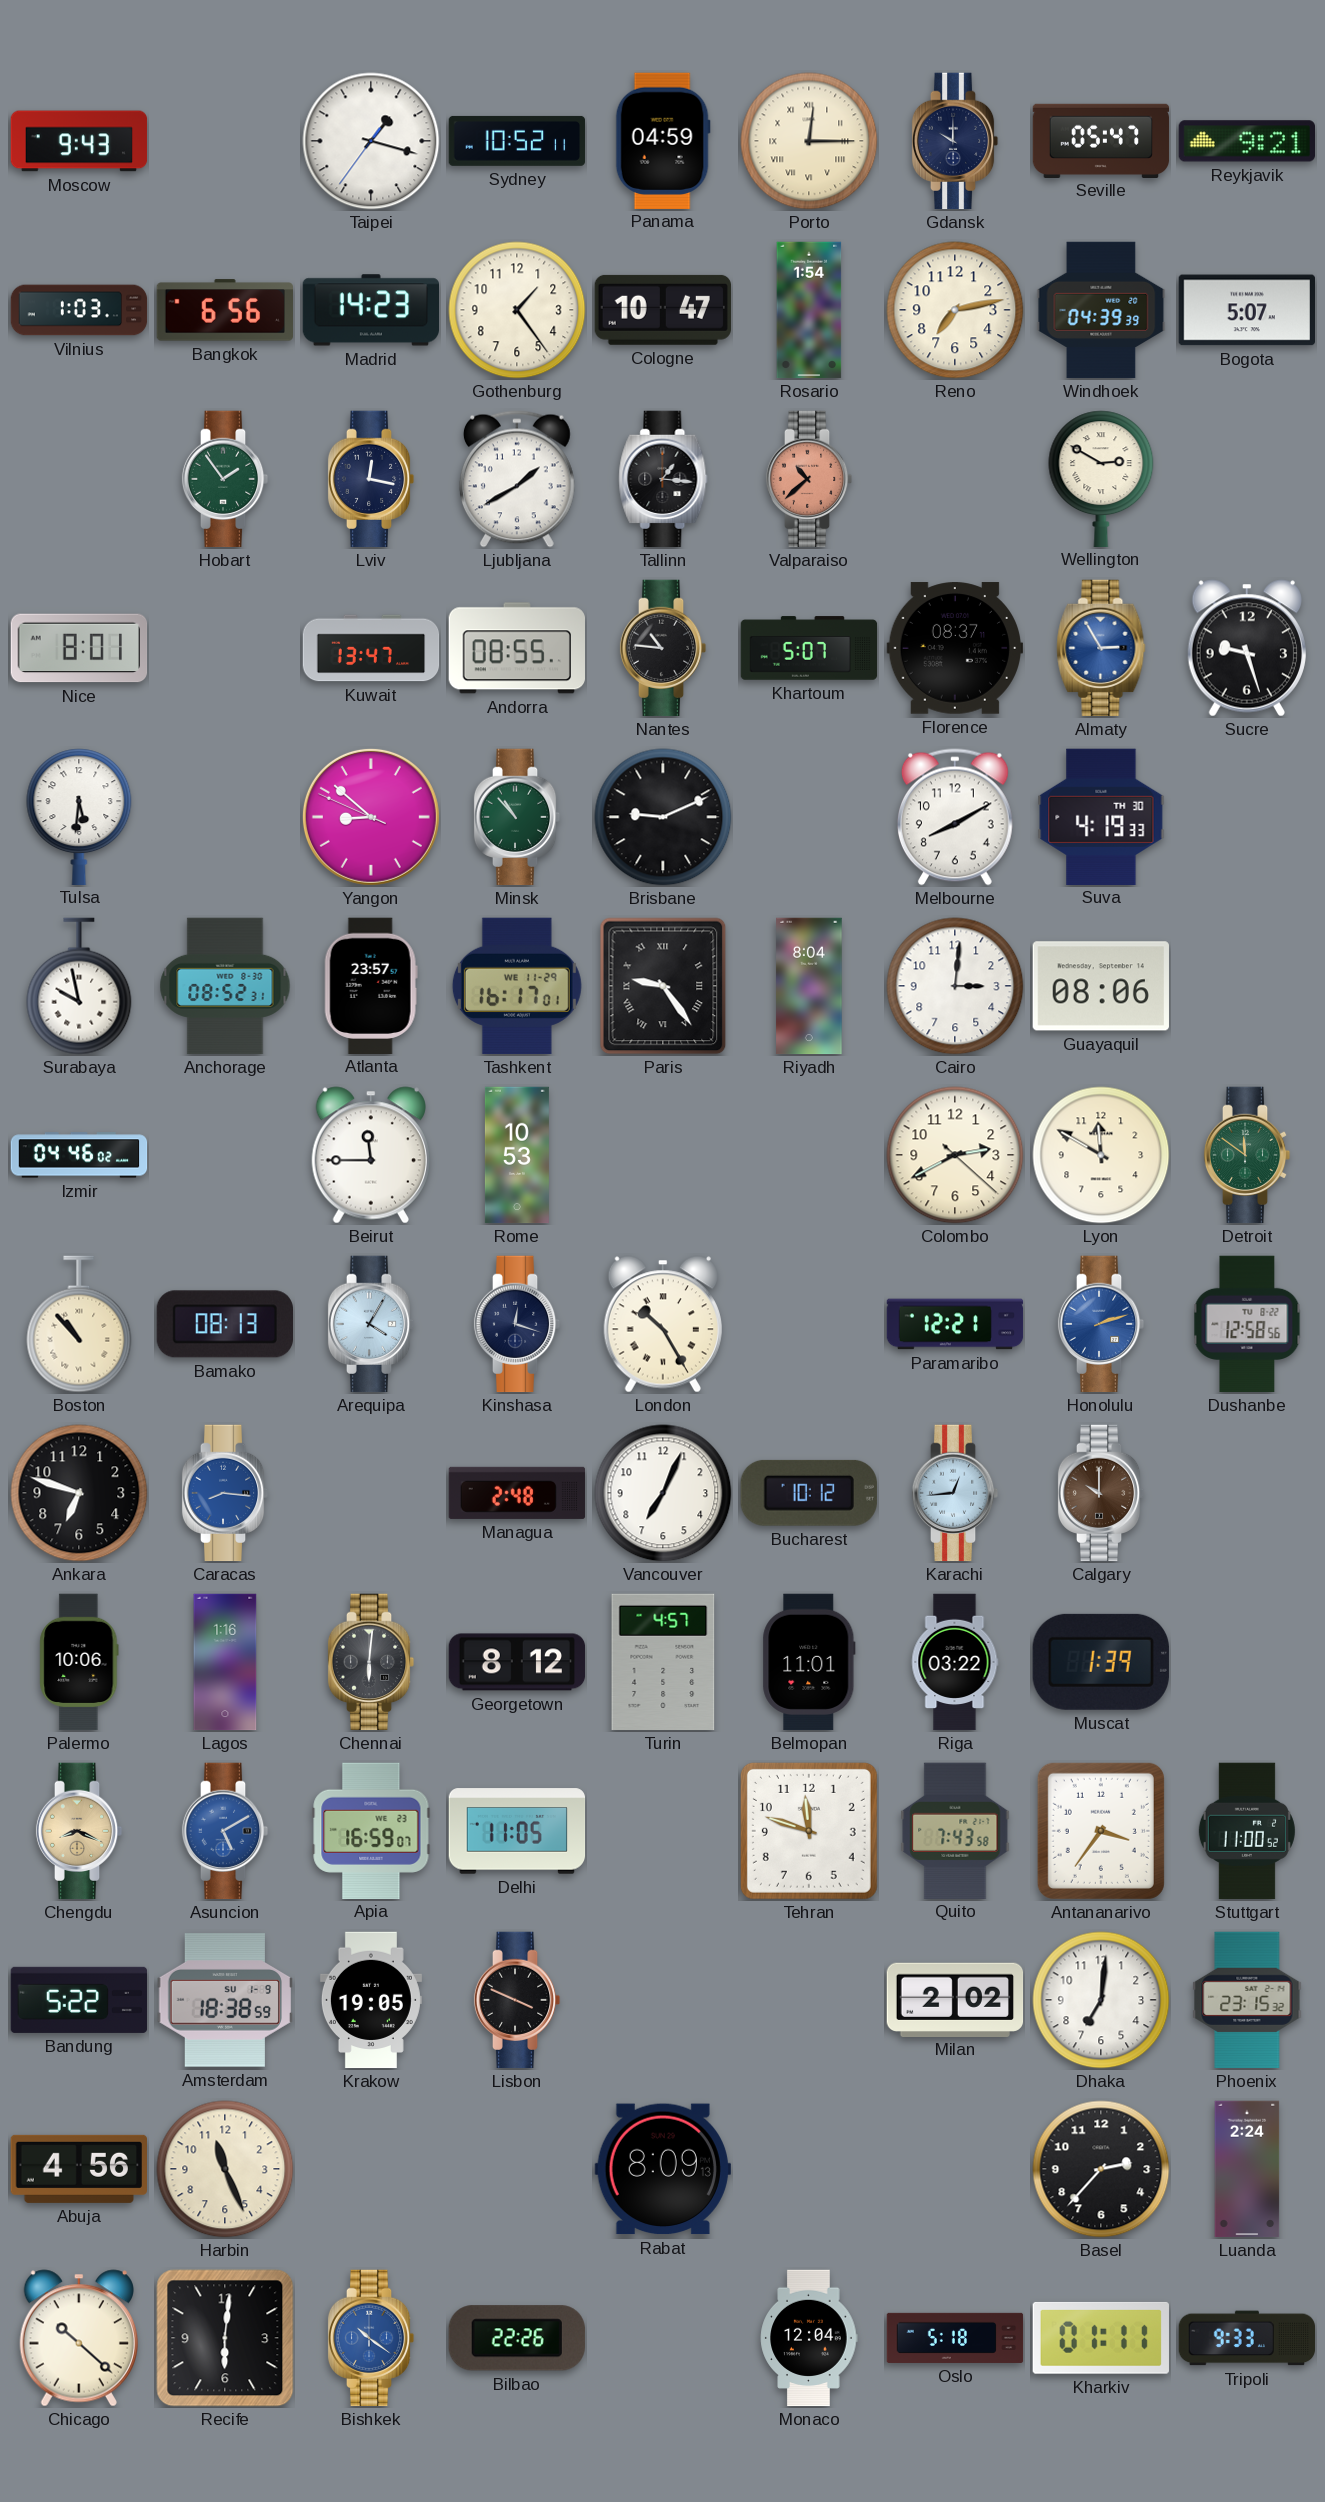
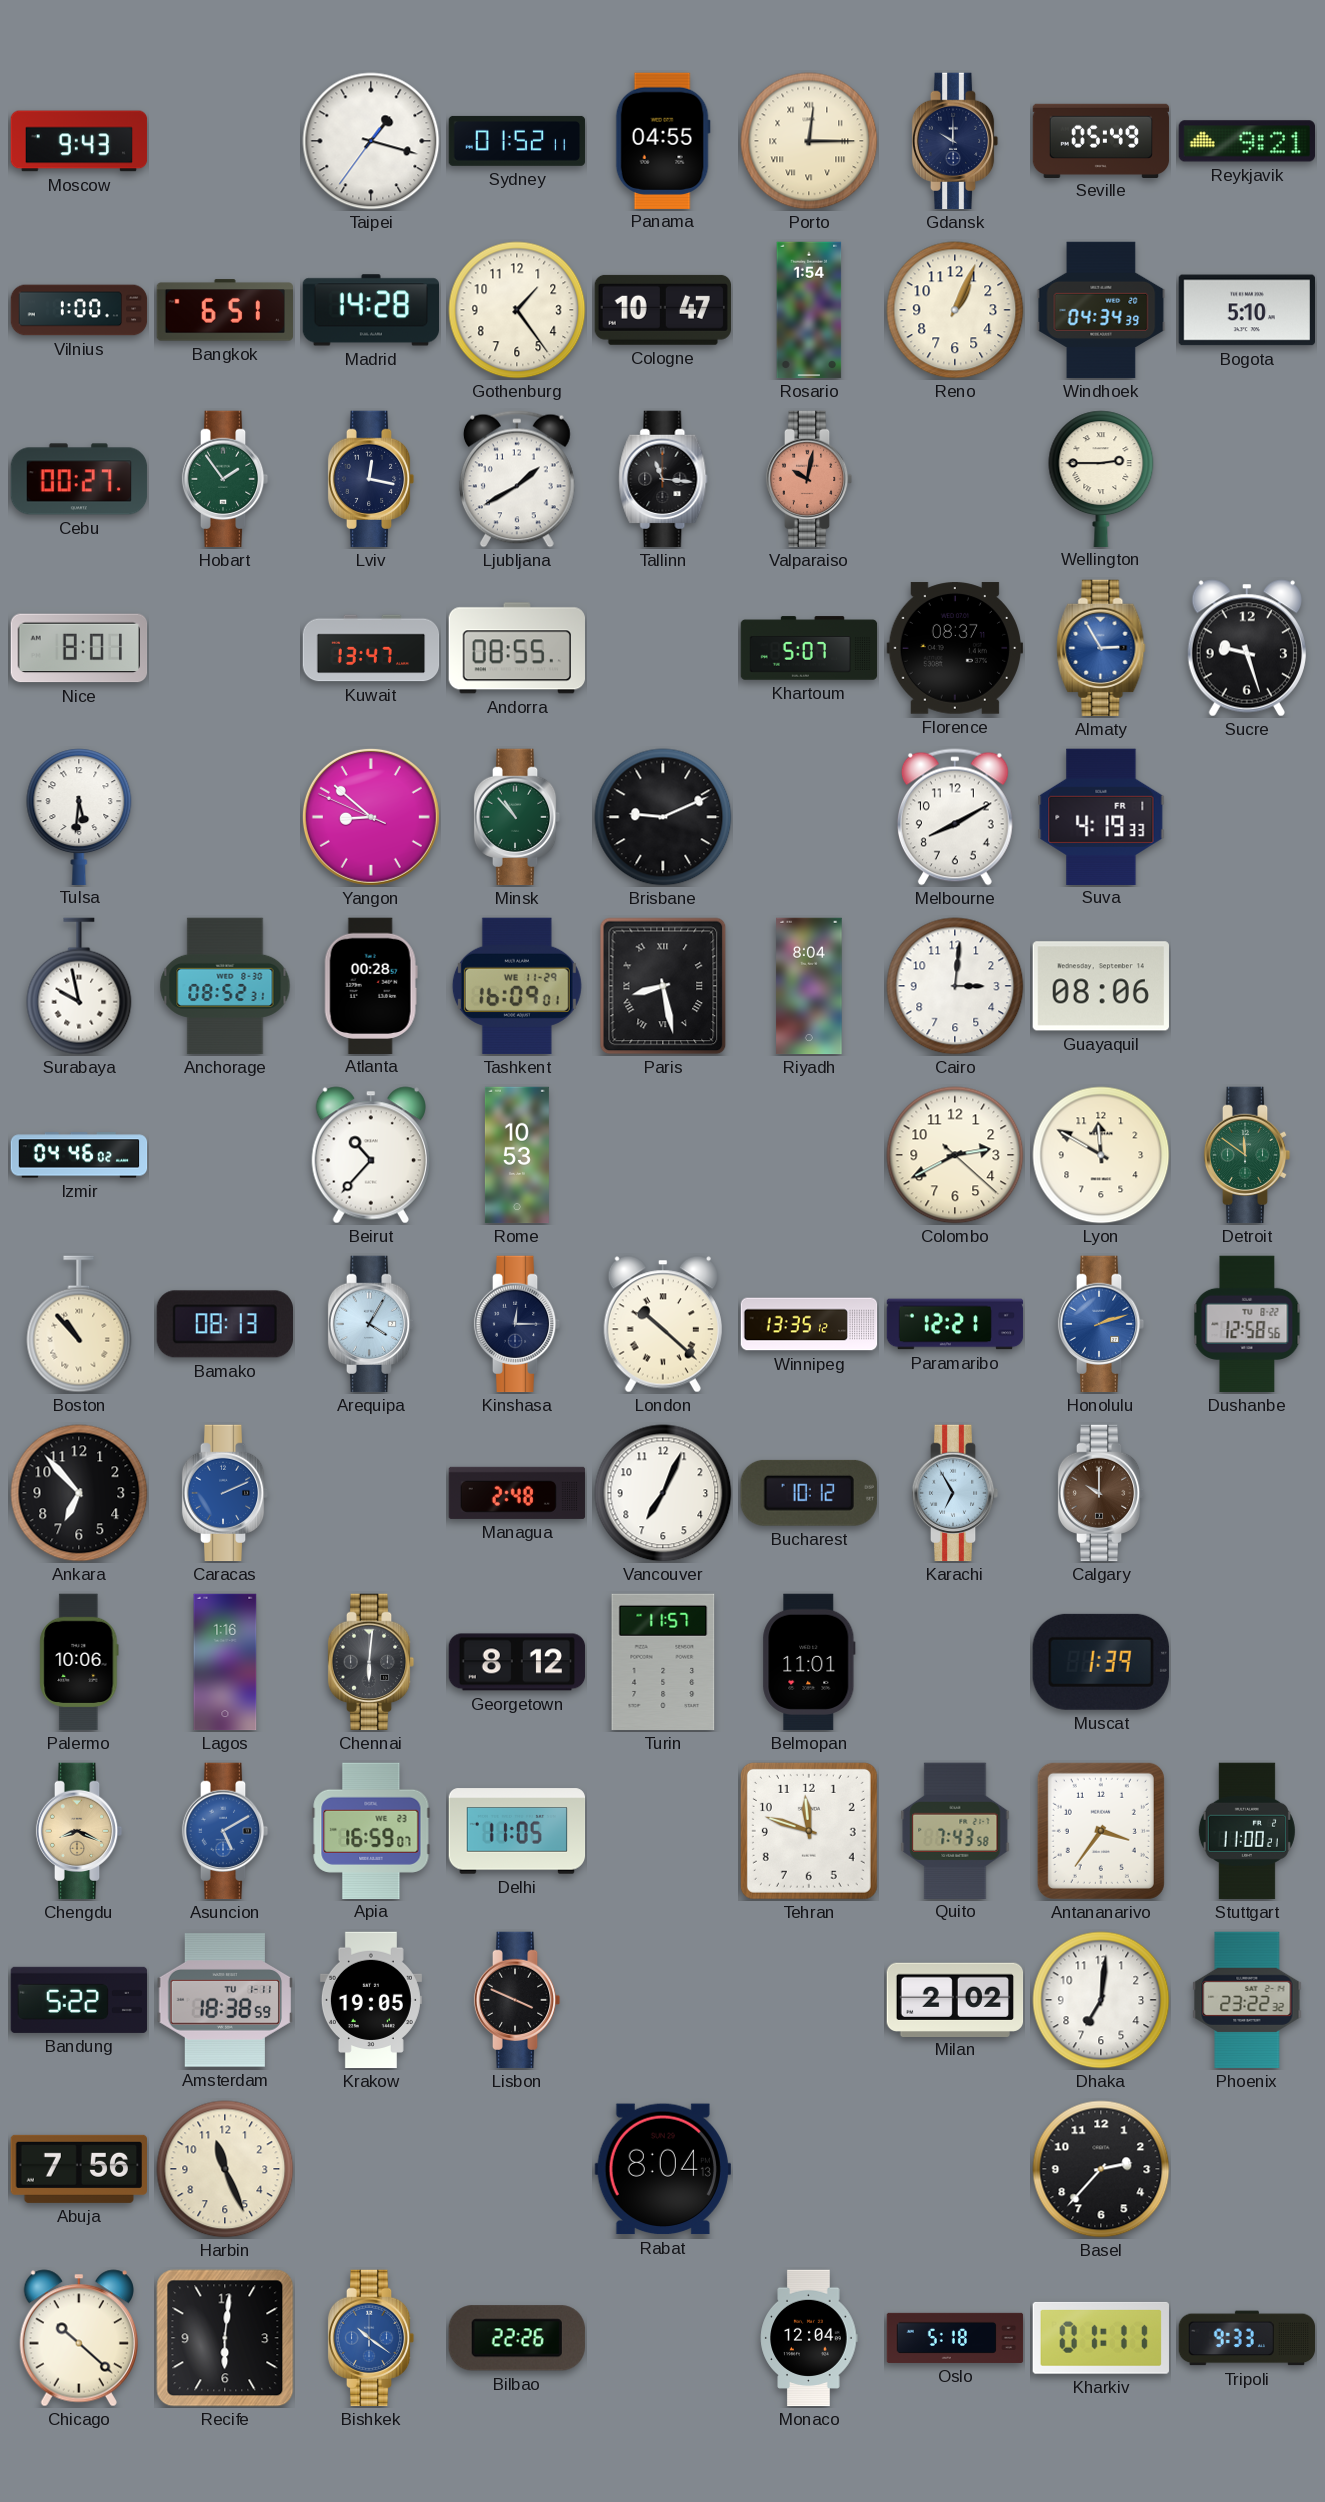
Sydney: 10:52 -> 01:52
Panama: 04:59 -> 04:55
Seville: 05:47 -> 05:49
Vilnius: 1:03 -> 1:00
Bangkok: 6:56 -> 6:51
Madrid: 14:23 -> 14:28
Reno: 7:13 -> 1:04
Windhoek: 04:39 -> 04:34
Bogota: 5:07 -> 5:10
Cebu: none -> 00:27
Tallinn: 1:16 -> 11:16
Valparaiso: 10:38 -> 10:02
Wellington: 2:50 -> 2:45
Nantes: 10:46 -> none
Suva date: TH 30 -> FR 1
Atlanta: 23:57 -> 00:28
Tashkent: 16:17 -> 16:09
Paris: 9:24 -> 8:28
Beirut: 11:45 -> 10:37
Kinshasa: 12:18 -> 12:15
London: 10:25 -> 10:22
Winnipeg: none -> 13:35
Ankara: 6:48 -> 6:53
Caracas: 8:16 -> 2:11
Karachi: 12:44 -> 6:55
Turin: 4:57 -> 11:57
Riga: 03:22 -> none
Stuttgart: 11:00:52 -> 11:00:21
Amsterdam date: SU 1-9 -> TU 1-11
Phoenix: 23:15 -> 23:22
Abuja: 4:56 -> 7:56
Rabat: 8:09 -> 8:04
Luanda: 2:24 -> none
